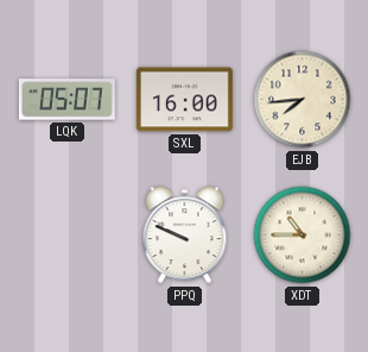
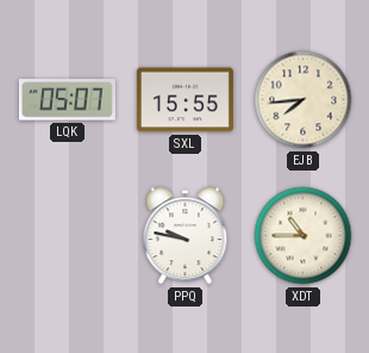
SXL: 16:00 -> 15:55
PPQ: 9:49 -> 9:47
